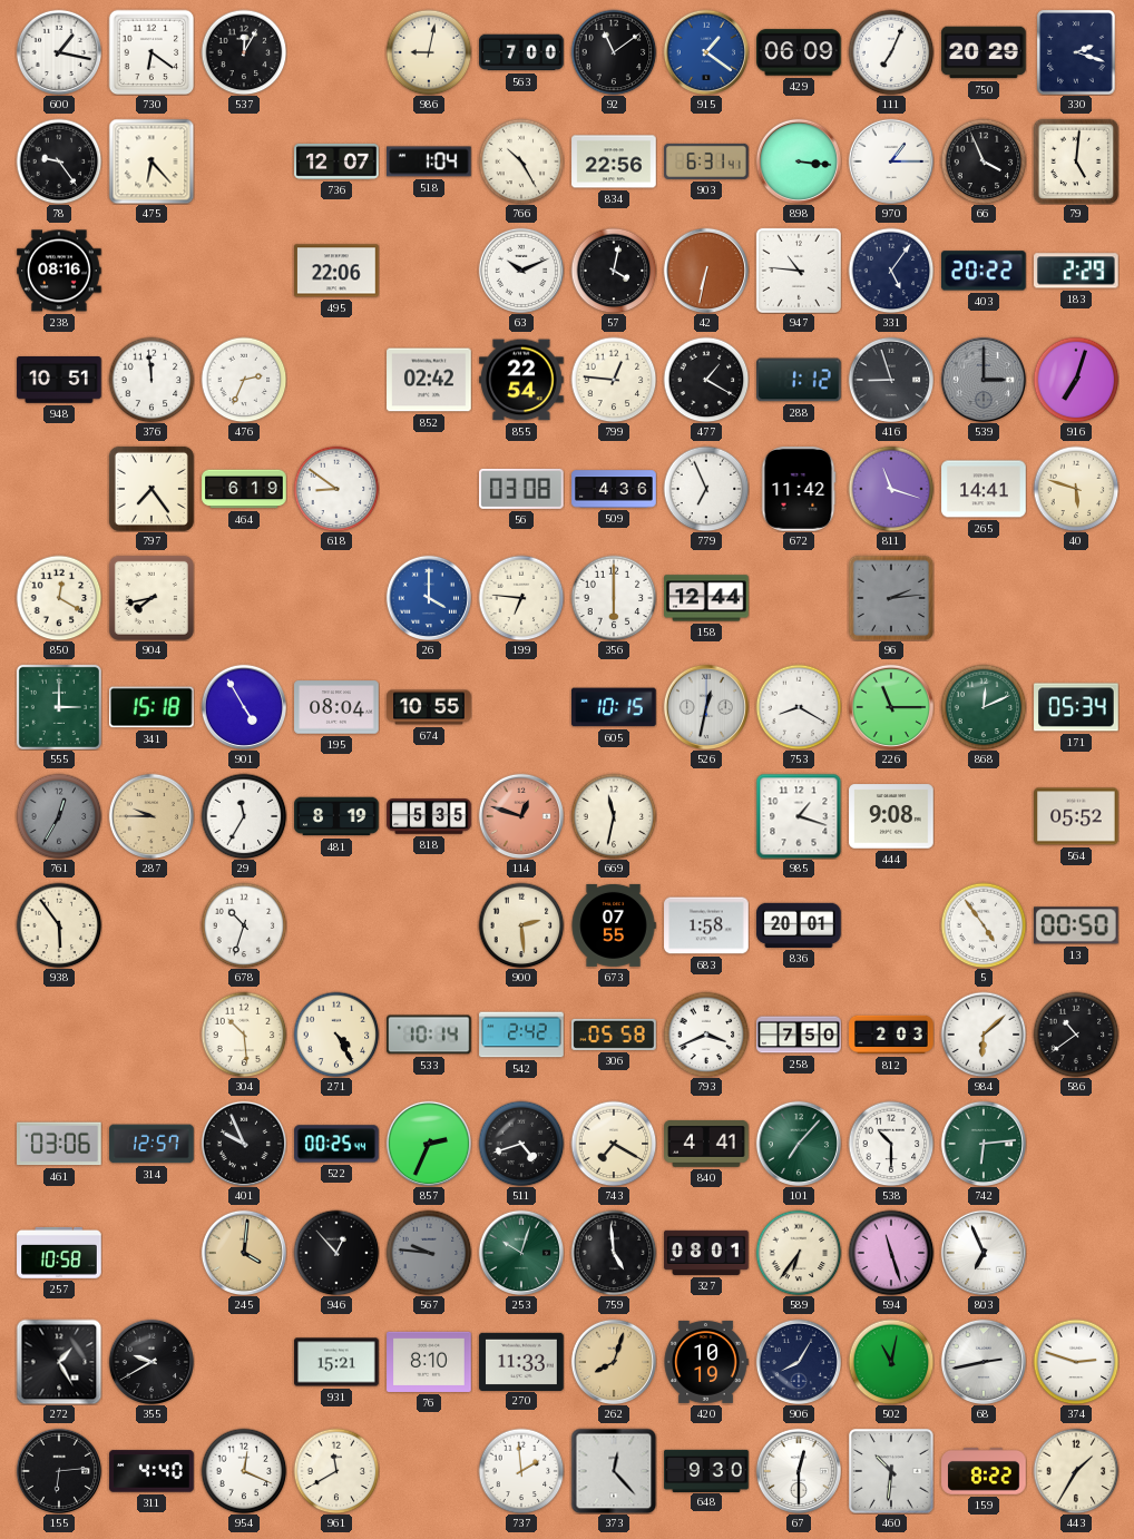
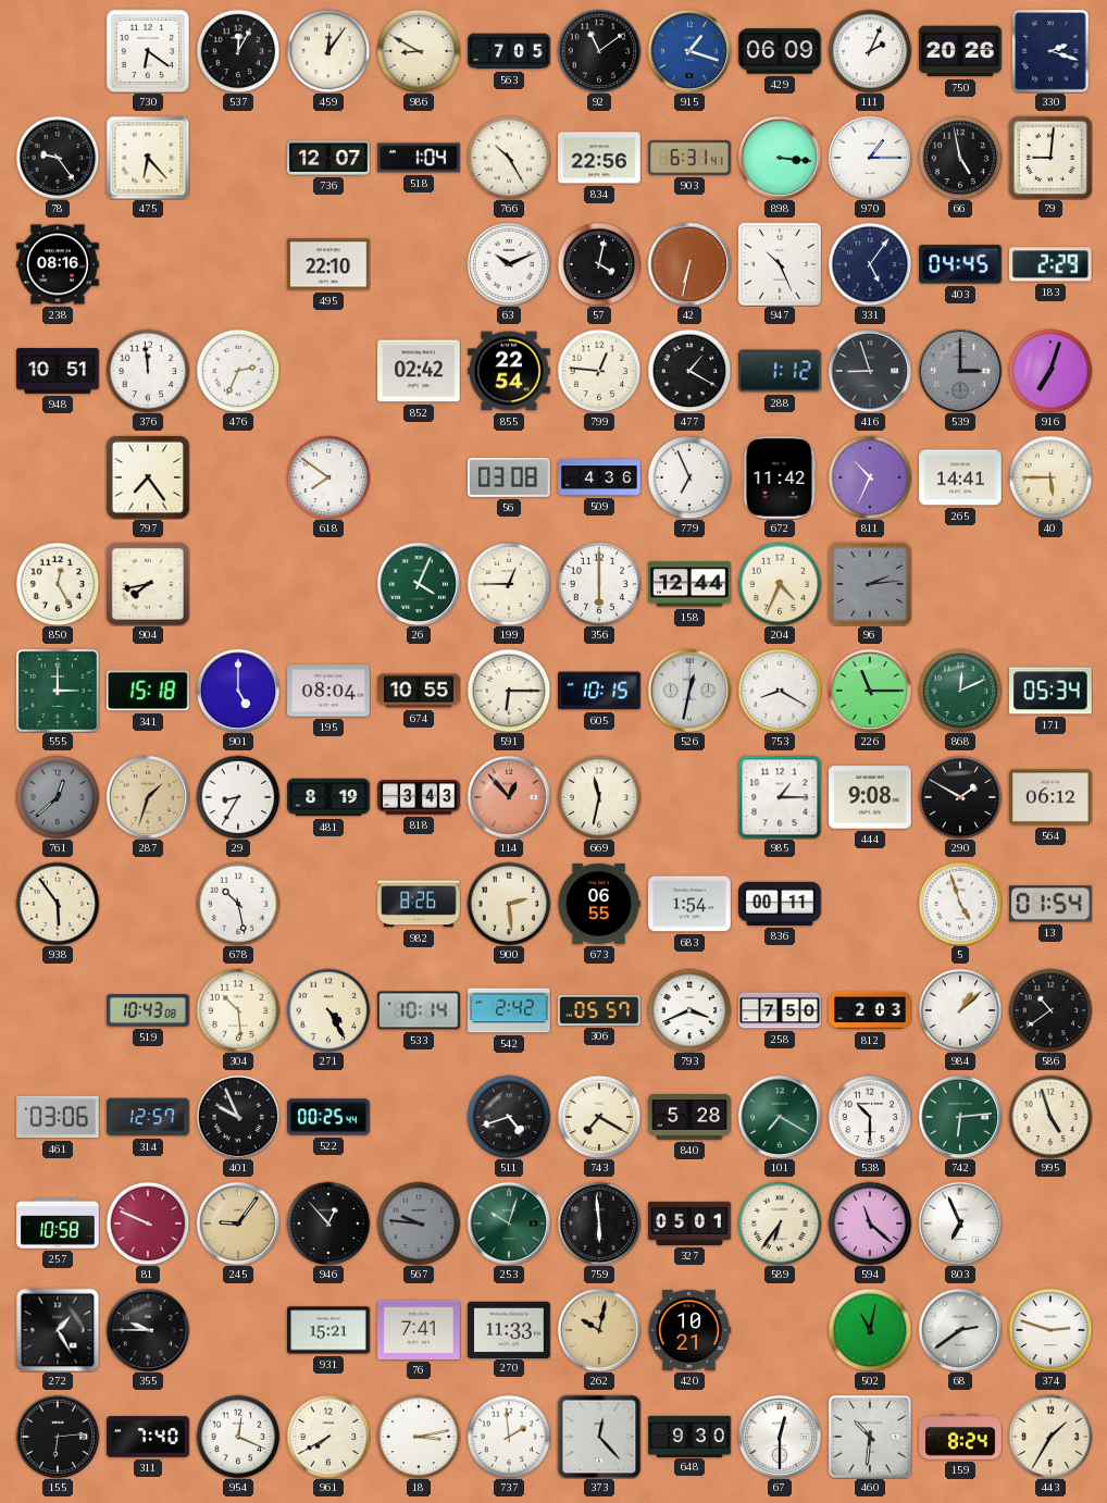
600: 1:17 -> none
459: none -> 12:06
986: 9:02 -> 8:50
563: 7:00 -> 7:05
915: 1:21 -> 1:18
111: 7:04 -> 2:04
750: 20:29 -> 20:26
66: 3:56 -> 4:58
79: 5:01 -> 9:01
495: 22:06 -> 22:10
947: 10:46 -> 10:26
403: 20:22 -> 04:45
464: 6:19 -> none
618: 8:51 -> 7:51
811: 11:18 -> 10:34
40: 5:48 -> 5:45
850: 12:20 -> 12:25
26: 4:00 -> 4:04
26 dial: blue -> green
199: 6:46 -> 12:45
204: none -> 4:34
901: 4:55 -> 5:00
591: none -> 6:15
761: 12:35 -> 12:38
287: 9:45 -> 1:33
29: 11:35 -> 8:35
818: 5:35 -> 3:43
114: 12:48 -> 12:53
985: 1:18 -> 1:15
290: none -> 1:50
564: 05:52 -> 06:12
678: 10:33 -> 10:28
982: none -> 8:26
673: 07:55 -> 06:55
683: 1:58 -> 1:54
836: 20:01 -> 00:11
5: 4:54 -> 4:57
13: 00:50 -> 01:54
519: none -> 10:43
306: 05:58 -> 05:57
984: 6:08 -> 1:08
857: 2:34 -> none
840: 4:41 -> 5:28
101: 7:07 -> 7:20
995: none -> 4:57
81: none -> 9:49
245: 4:01 -> 9:06
759: 4:59 -> 5:59
327: 08:01 -> 05:01
594: 11:27 -> 11:22
355: 9:40 -> 9:45
76: 8:10 -> 7:41
262: 8:03 -> 10:02
420: 10:19 -> 10:21
906: 8:05 -> none
68: 2:43 -> 2:39
311: 4:40 -> 7:40
961: 11:40 -> 7:40
18: none -> 3:13
159: 8:22 -> 8:24
